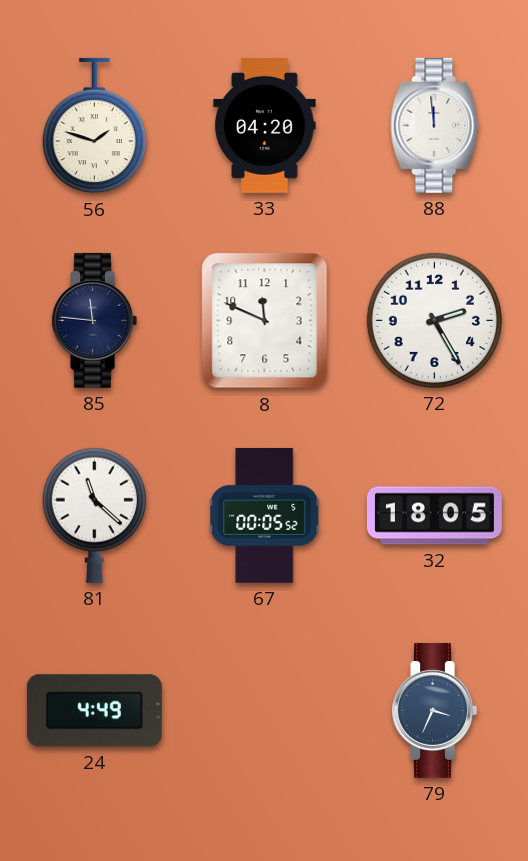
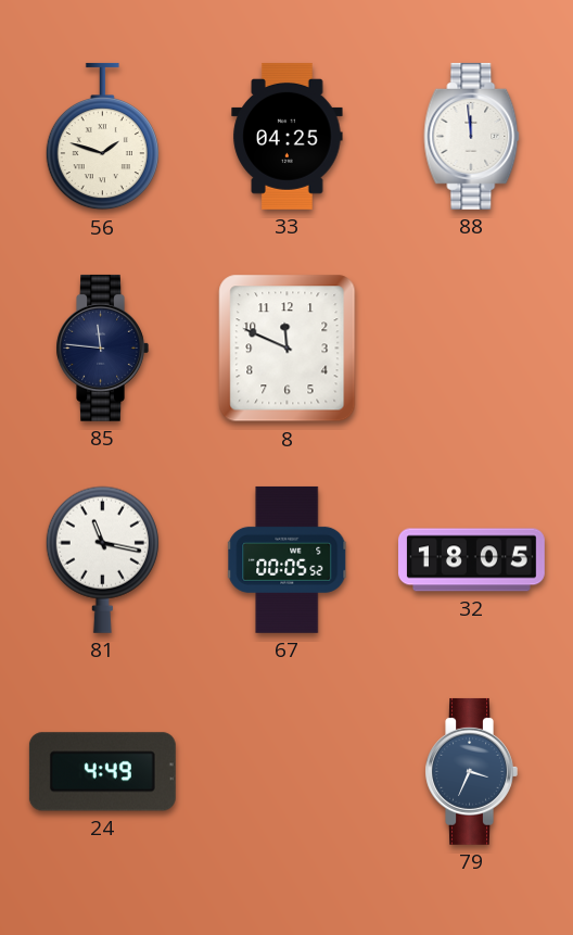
33: 04:20 -> 04:25
72: 2:25 -> none
81: 11:22 -> 11:17
